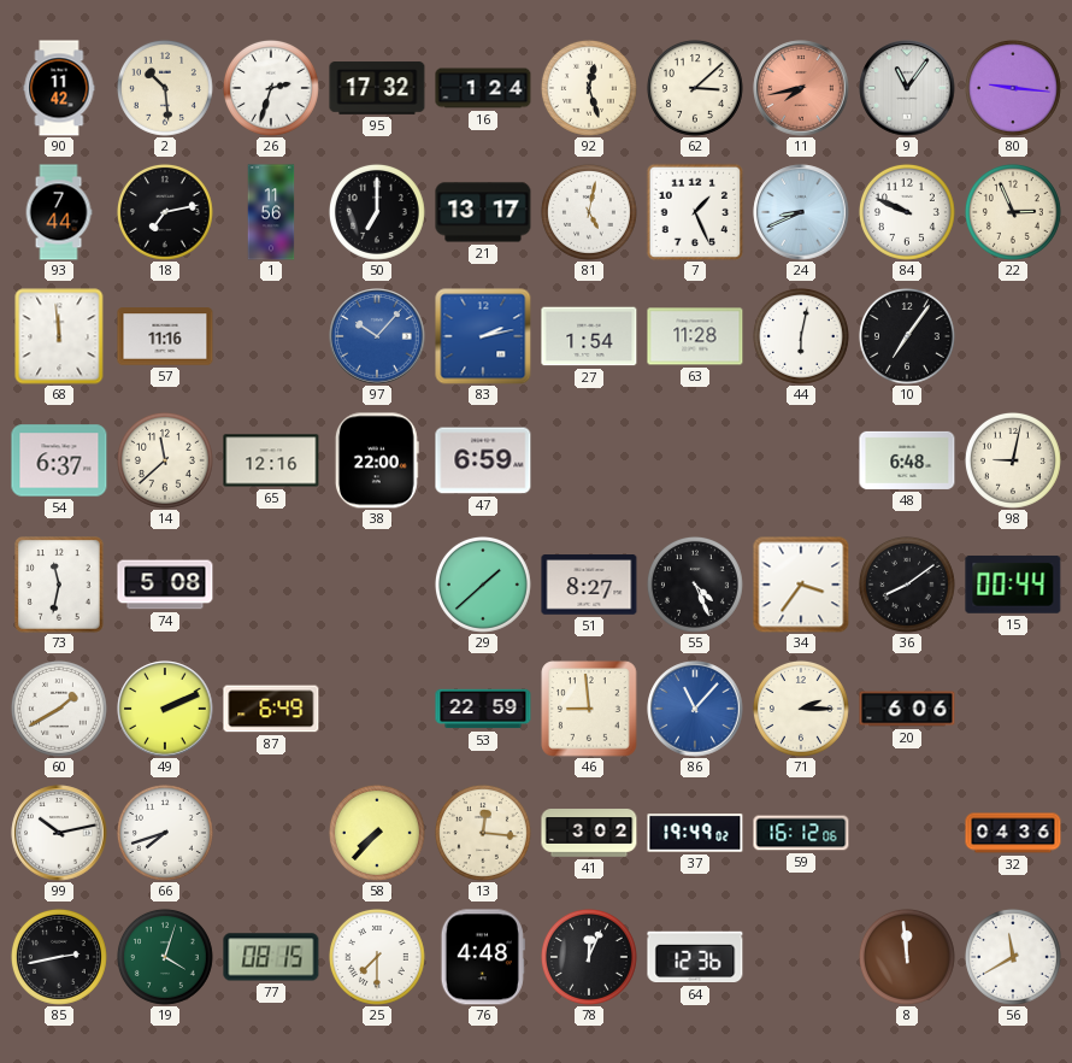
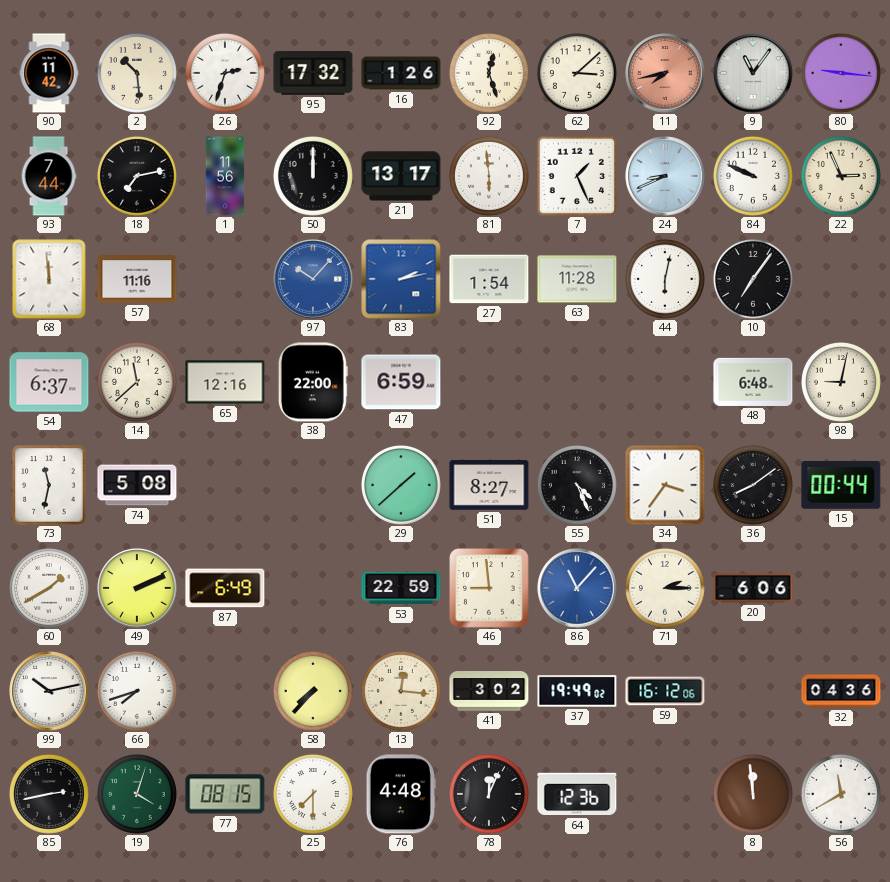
16: 1:24 -> 1:26
50: 7:00 -> 12:00
81: 5:02 -> 5:59
